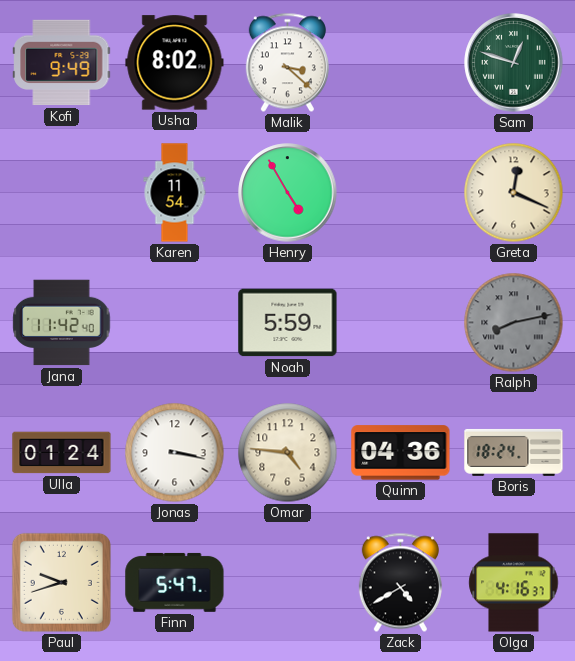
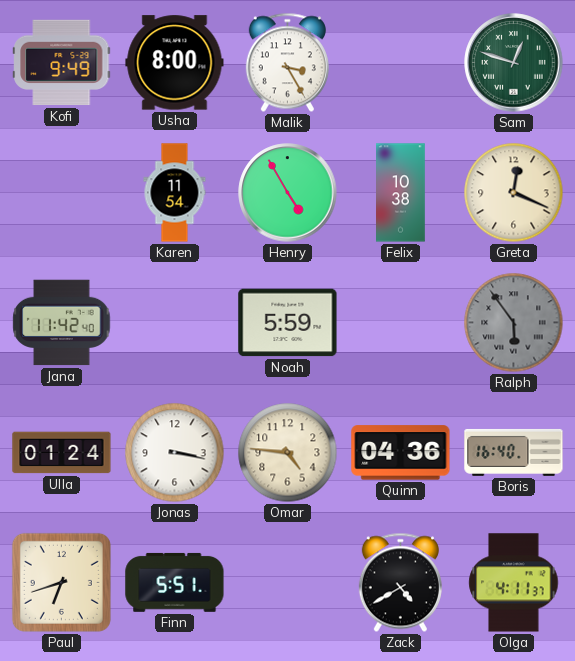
Usha: 8:02 -> 8:00
Malik: 3:22 -> 3:25
Felix: none -> 10:38
Ralph: 8:13 -> 5:54
Boris: 18:24 -> 16:40
Paul: 9:42 -> 6:42
Finn: 5:47 -> 5:51
Olga: 4:16 -> 4:11
